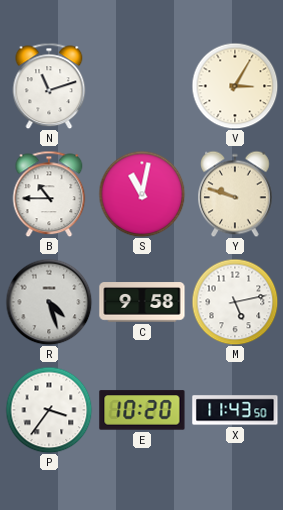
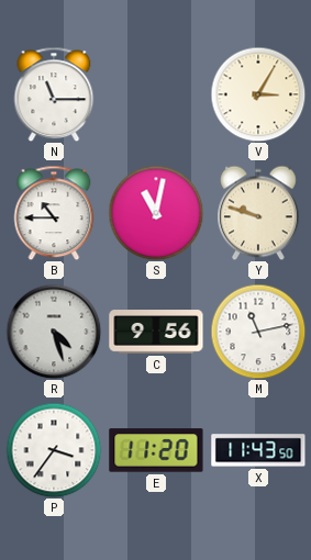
N: 11:12 -> 11:15
C: 9:58 -> 9:56
M: 5:13 -> 11:13
E: 10:20 -> 11:20
